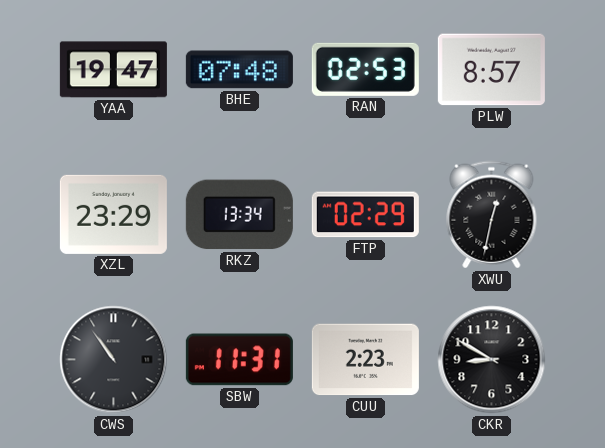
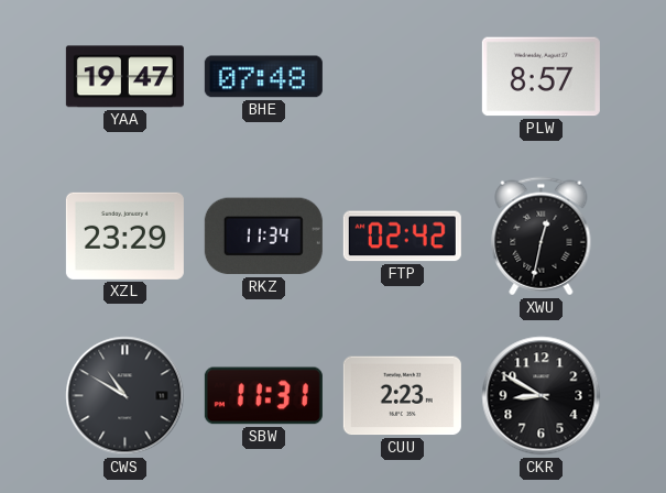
RAN: 02:53 -> none
RKZ: 13:34 -> 11:34
FTP: 02:29 -> 02:42
CWS: 10:54 -> 10:50
